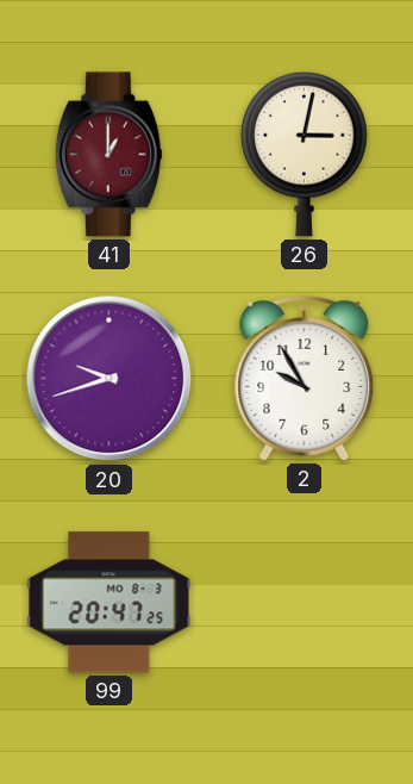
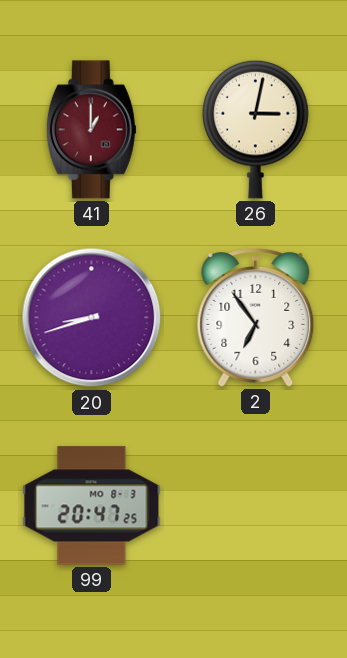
20: 9:42 -> 8:42
2: 9:55 -> 6:54
